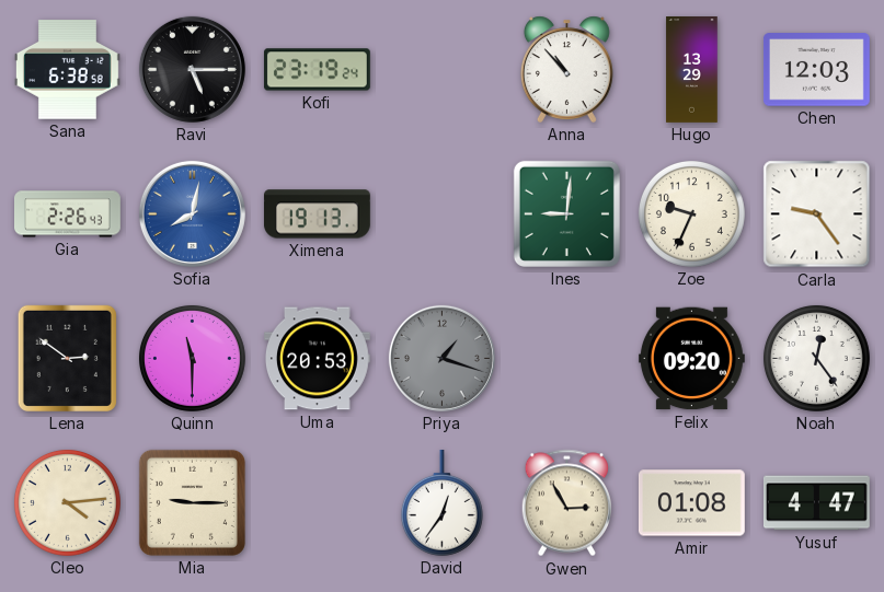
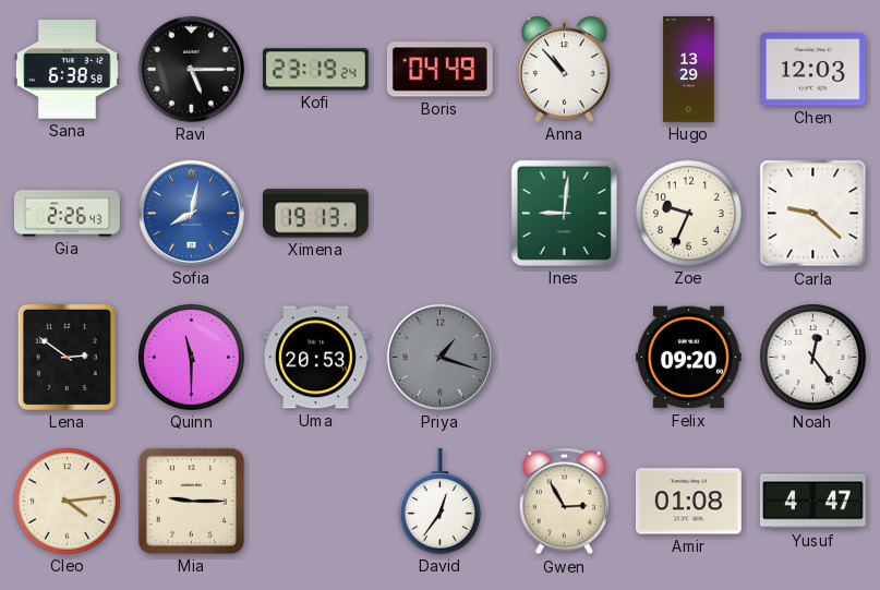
Boris: none -> 04:49
Carla: 9:24 -> 9:22
